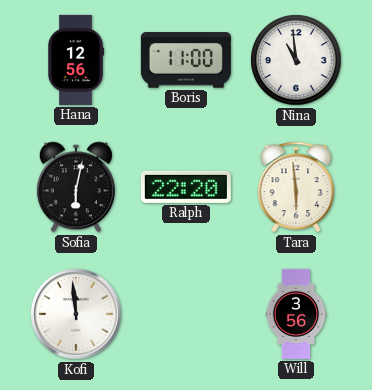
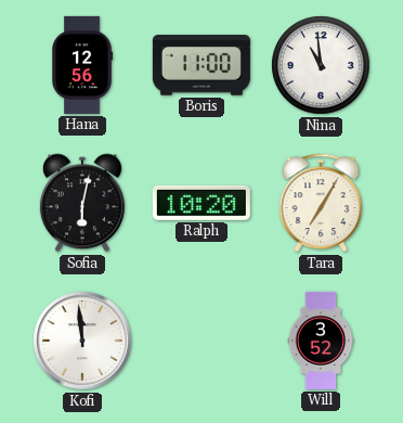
Ralph: 22:20 -> 10:20
Tara: 5:59 -> 7:05
Will: 3:56 -> 3:52
